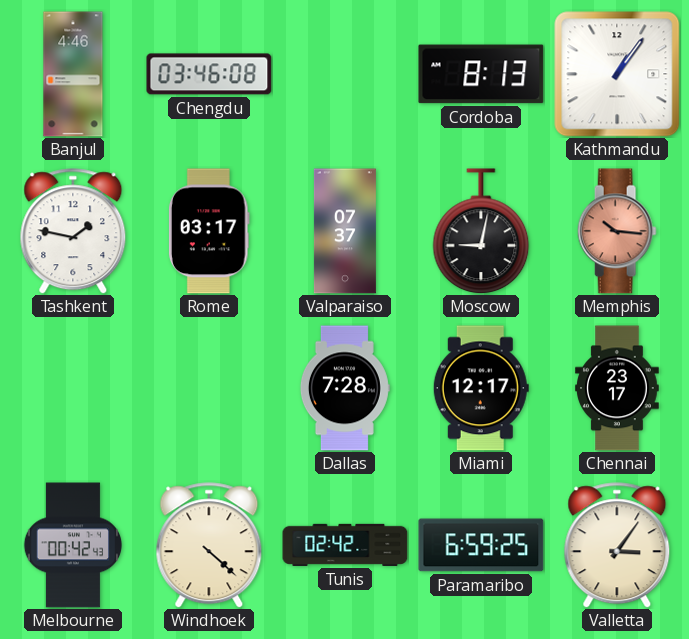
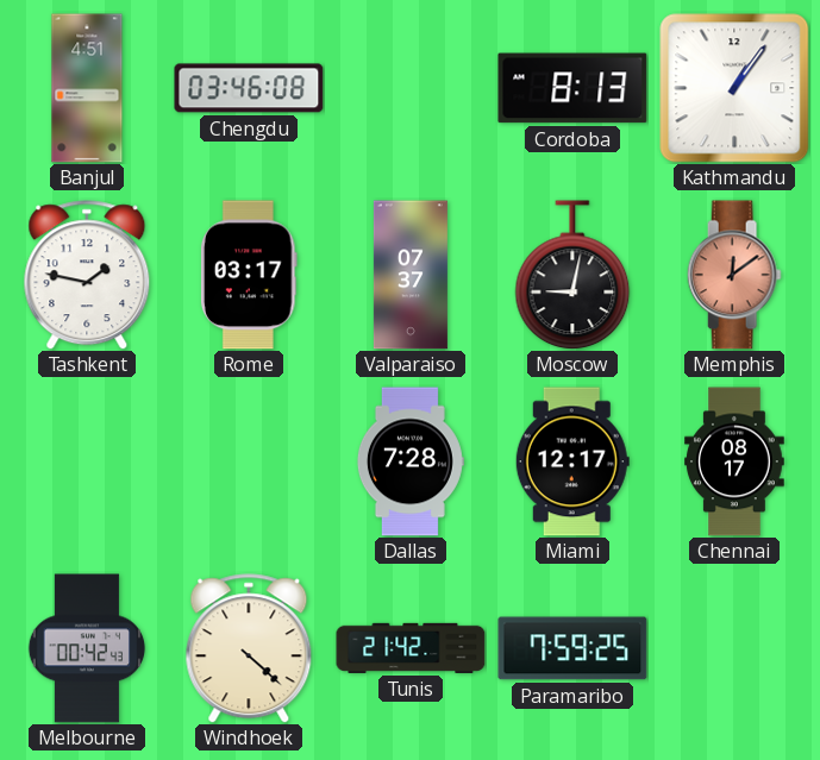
Banjul: 4:46 -> 4:51
Memphis: 10:16 -> 12:09
Chennai: 23:17 -> 08:17
Tunis: 02:42 -> 21:42
Paramaribo: 6:59 -> 7:59
Valletta: 3:06 -> none
